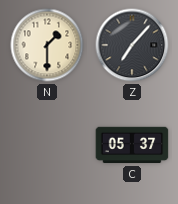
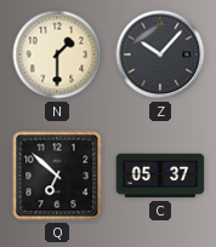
Z: 7:07 -> 10:07
Q: none -> 6:52
